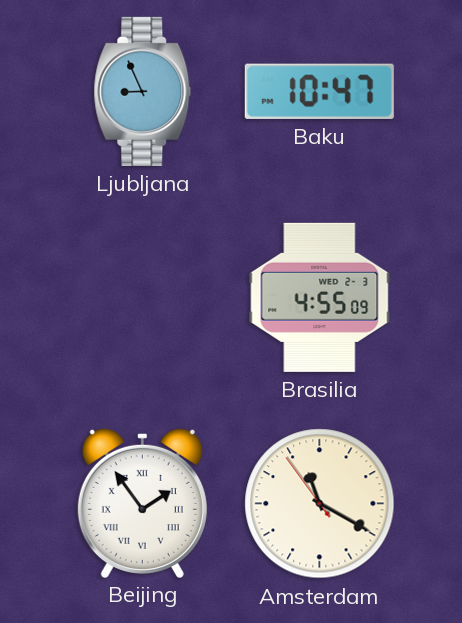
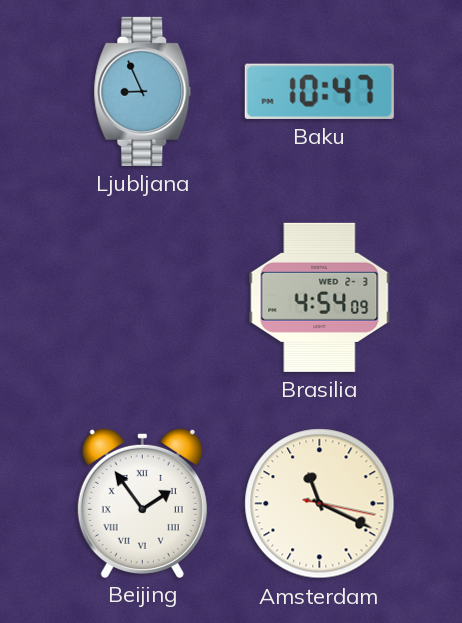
Brasilia: 4:55 -> 4:54
Amsterdam: 11:19:54 -> 11:19:17
